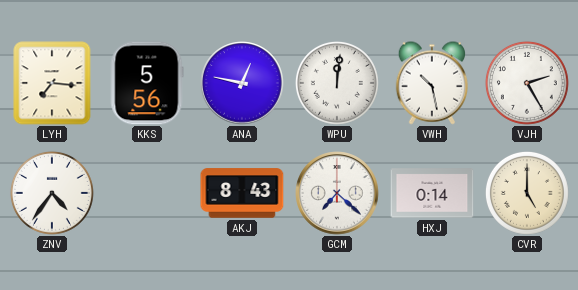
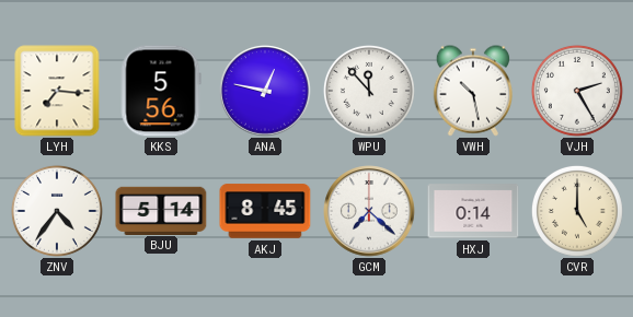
WPU: 12:01 -> 11:53
BJU: none -> 5:14
AKJ: 8:43 -> 8:45
